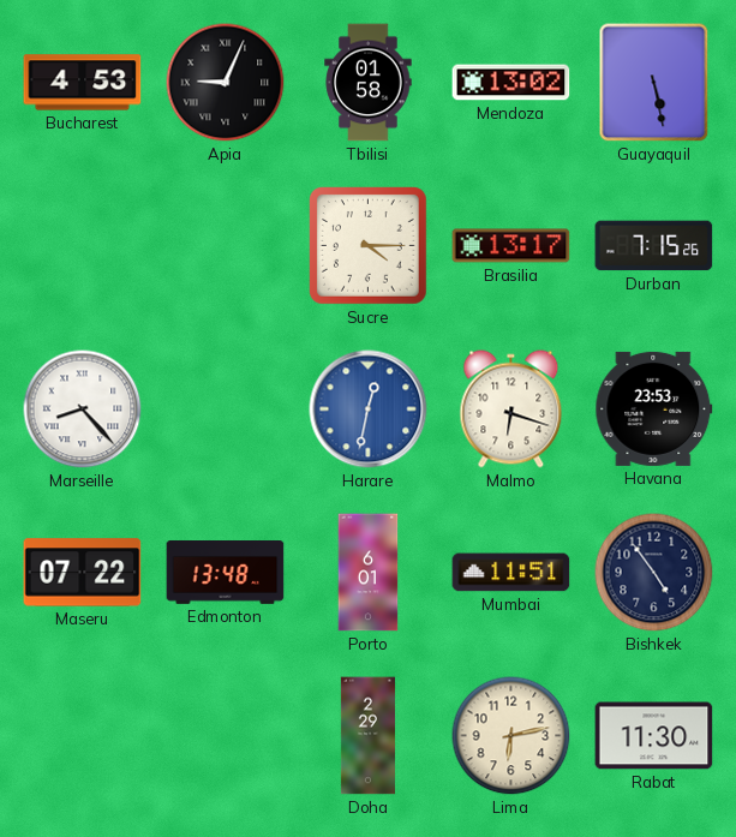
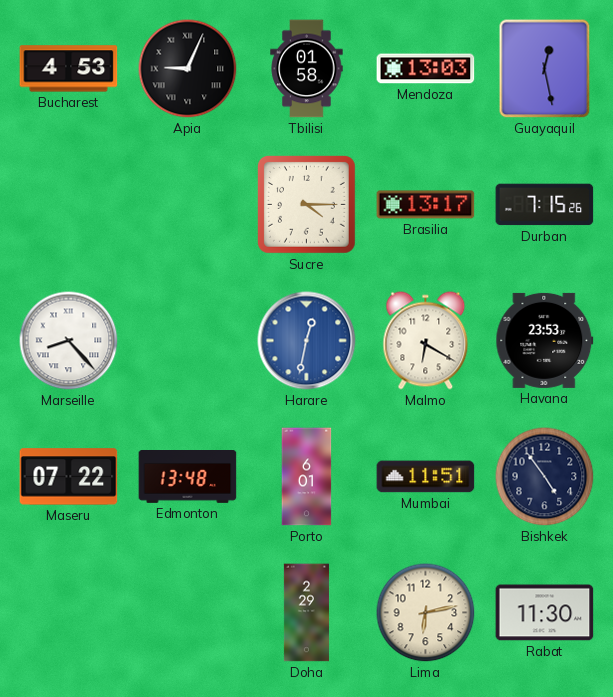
Mendoza: 13:02 -> 13:03
Guayaquil: 5:28 -> 12:28
Malmo: 6:18 -> 6:20
